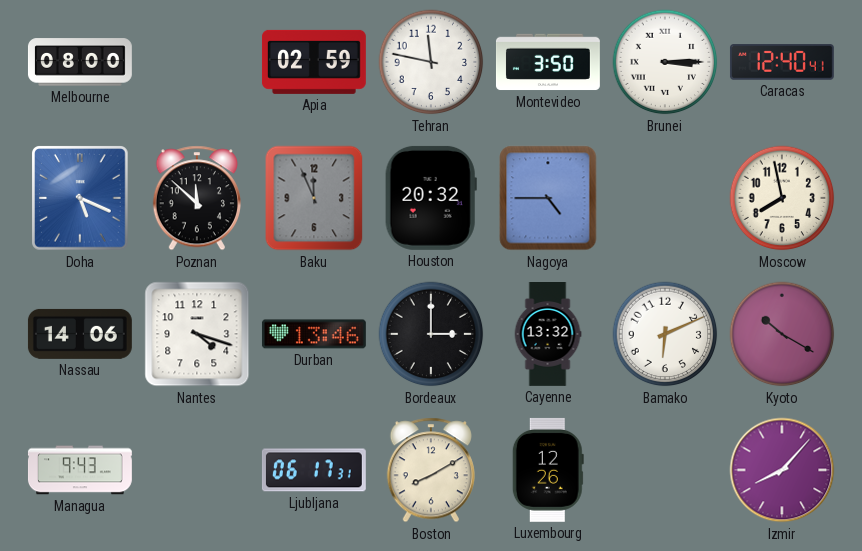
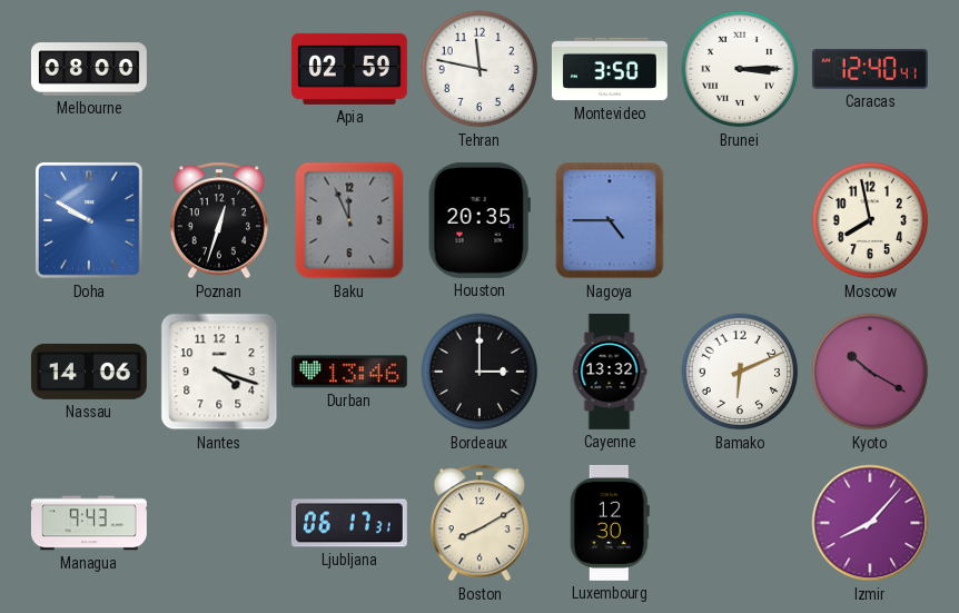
Doha: 5:19 -> 9:50
Poznan: 11:52 -> 12:33
Houston: 20:32 -> 20:35
Luxembourg: 12:26 -> 12:30
